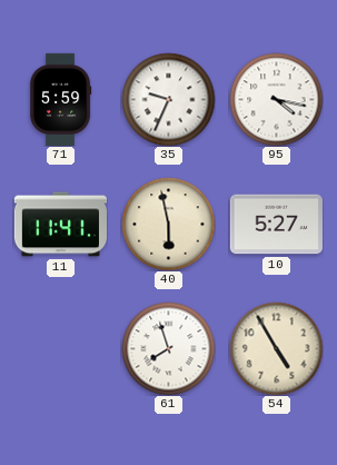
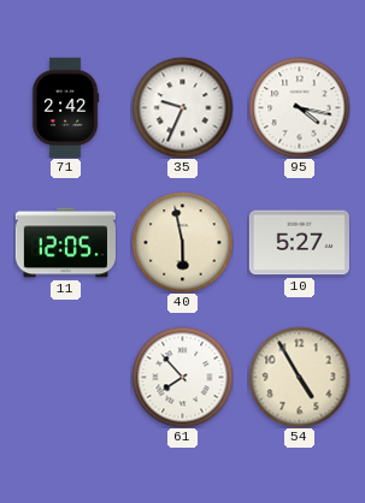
71: 5:59 -> 2:42
11: 11:41 -> 12:05
61: 7:57 -> 7:53
